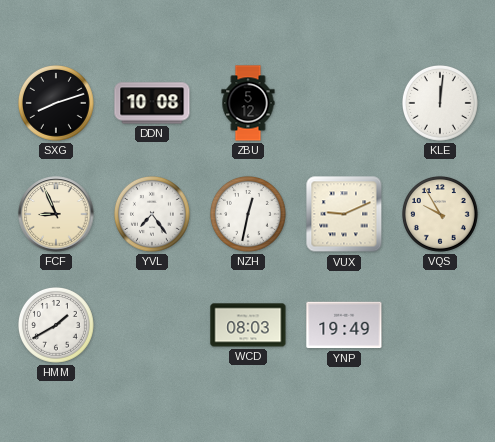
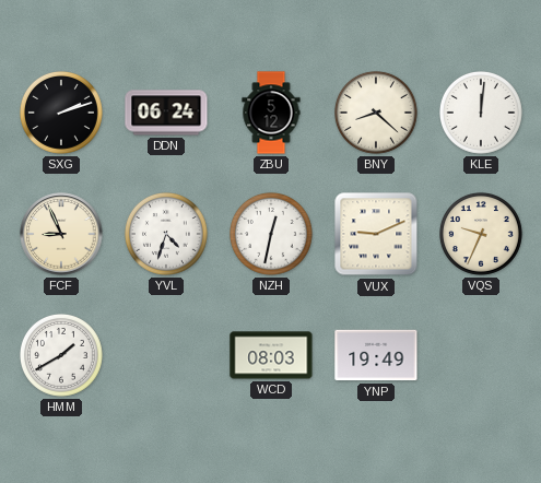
SXG: 8:12 -> 2:12
DDN: 10:08 -> 06:24
BNY: none -> 8:22
YVL: 7:24 -> 4:33
VQS: 9:55 -> 9:34
